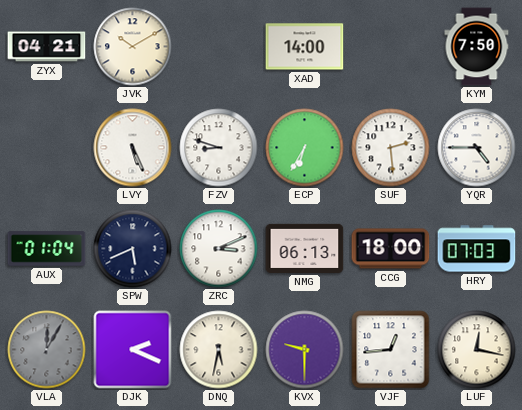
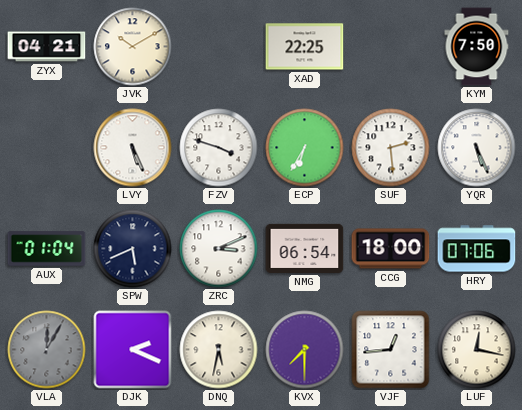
XAD: 14:00 -> 22:25
FZV: 8:48 -> 3:48
YQR: 4:45 -> 5:26
NMG: 06:13 -> 06:54
HRY: 07:03 -> 07:06
KVX: 9:30 -> 7:30
